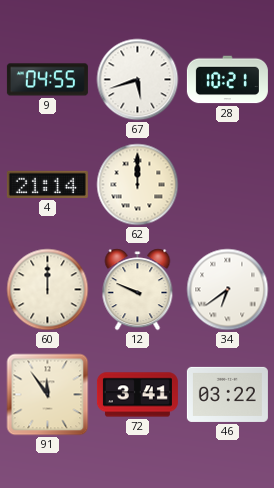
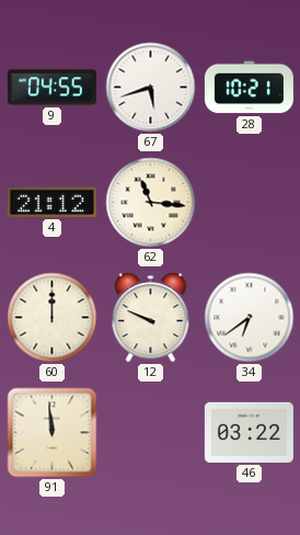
4: 21:14 -> 21:12
62: 12:00 -> 11:16
91: 11:54 -> 11:59
72: 3:41 -> none
